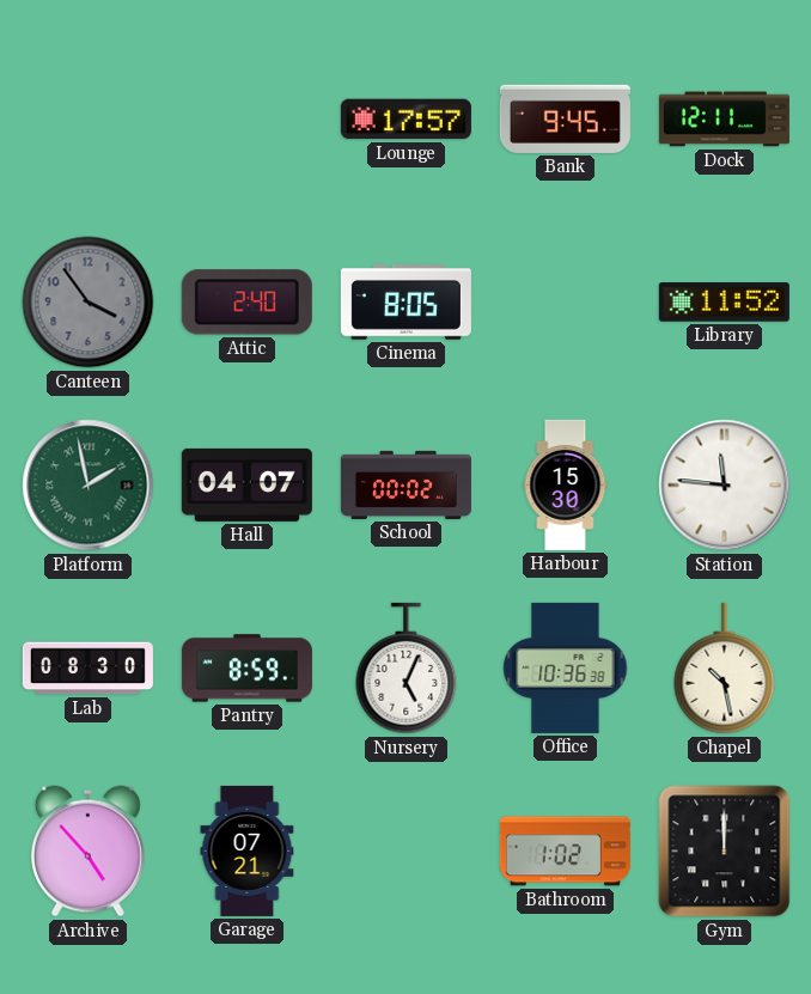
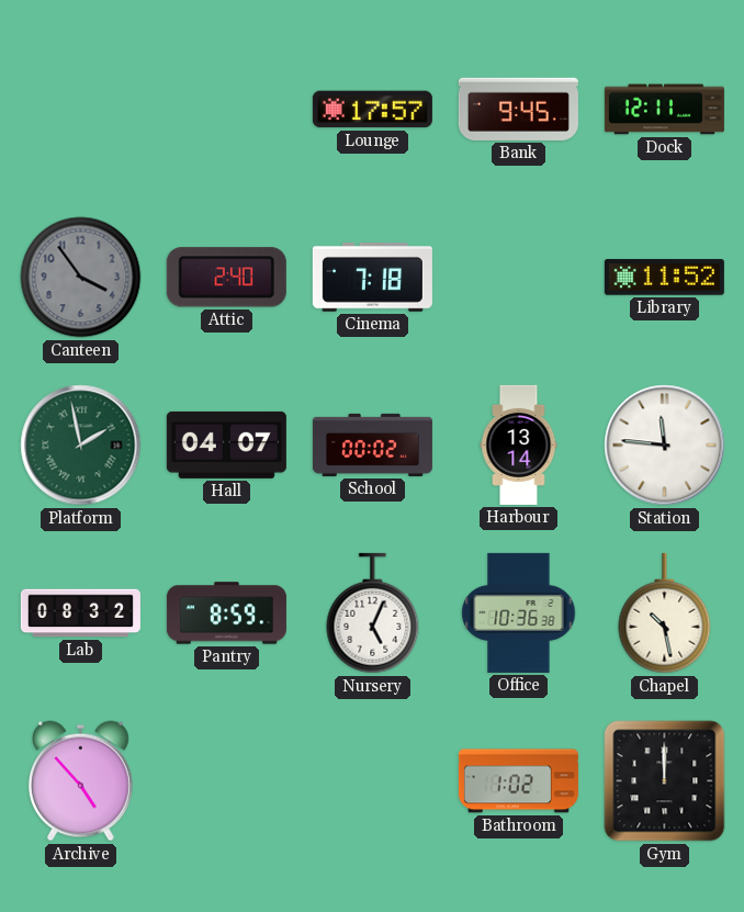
Cinema: 8:05 -> 7:18
Harbour: 15:30 -> 13:14
Lab: 08:30 -> 08:32
Garage: 07:21 -> none
